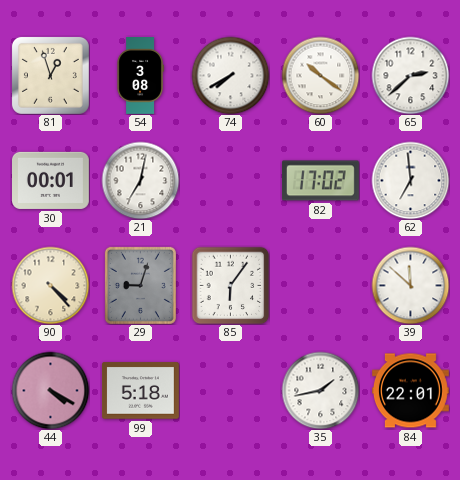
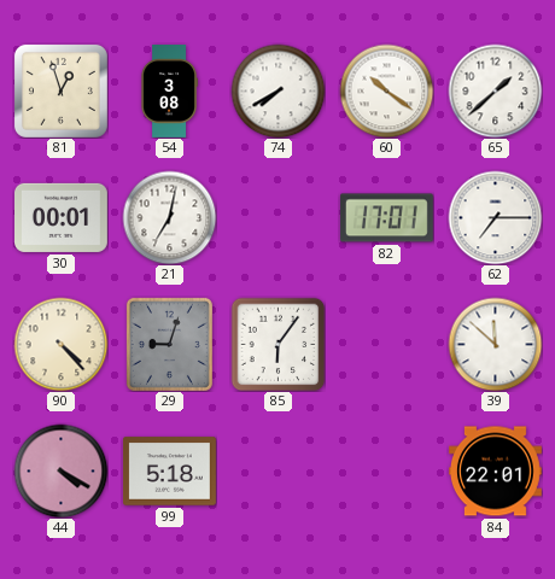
65: 2:38 -> 1:38
82: 17:02 -> 17:01
62: 6:59 -> 7:15
35: 1:43 -> none
